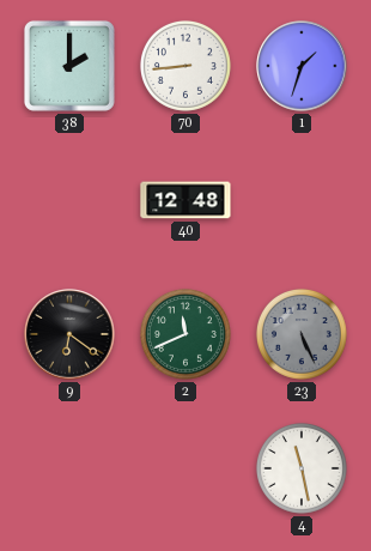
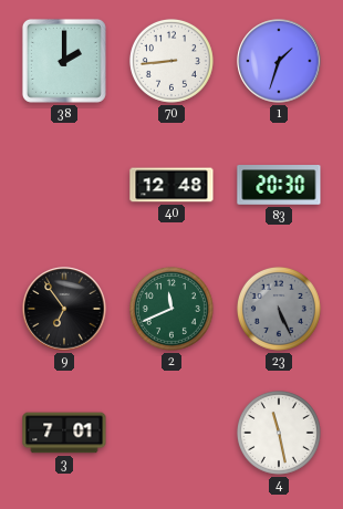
83: none -> 20:30
9: 6:21 -> 6:54
3: none -> 7:01
